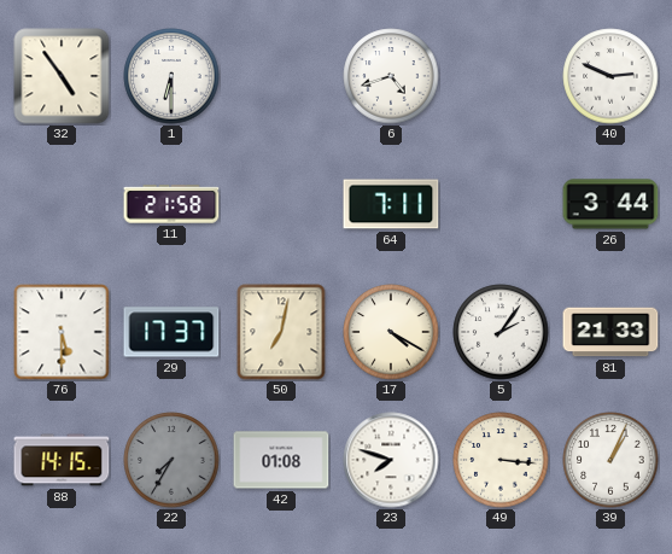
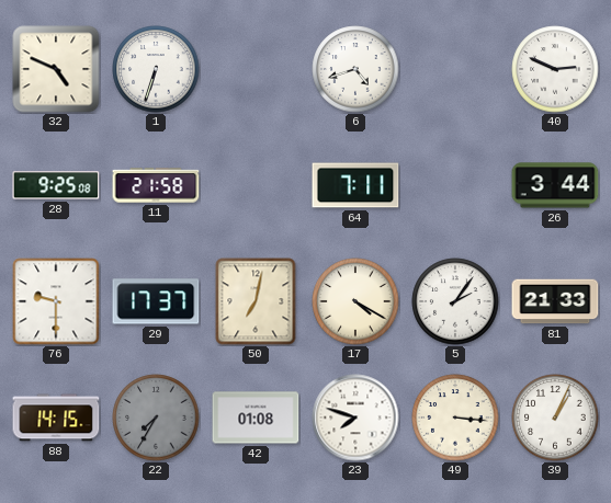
32: 4:54 -> 4:49
1: 6:30 -> 6:33
28: none -> 9:25
76: 5:30 -> 9:30
